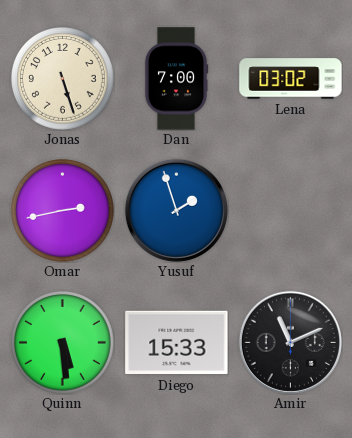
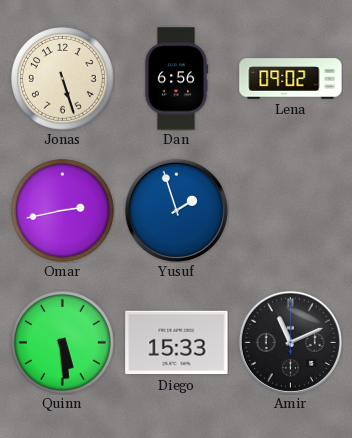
Dan: 7:00 -> 6:56
Lena: 03:02 -> 09:02
